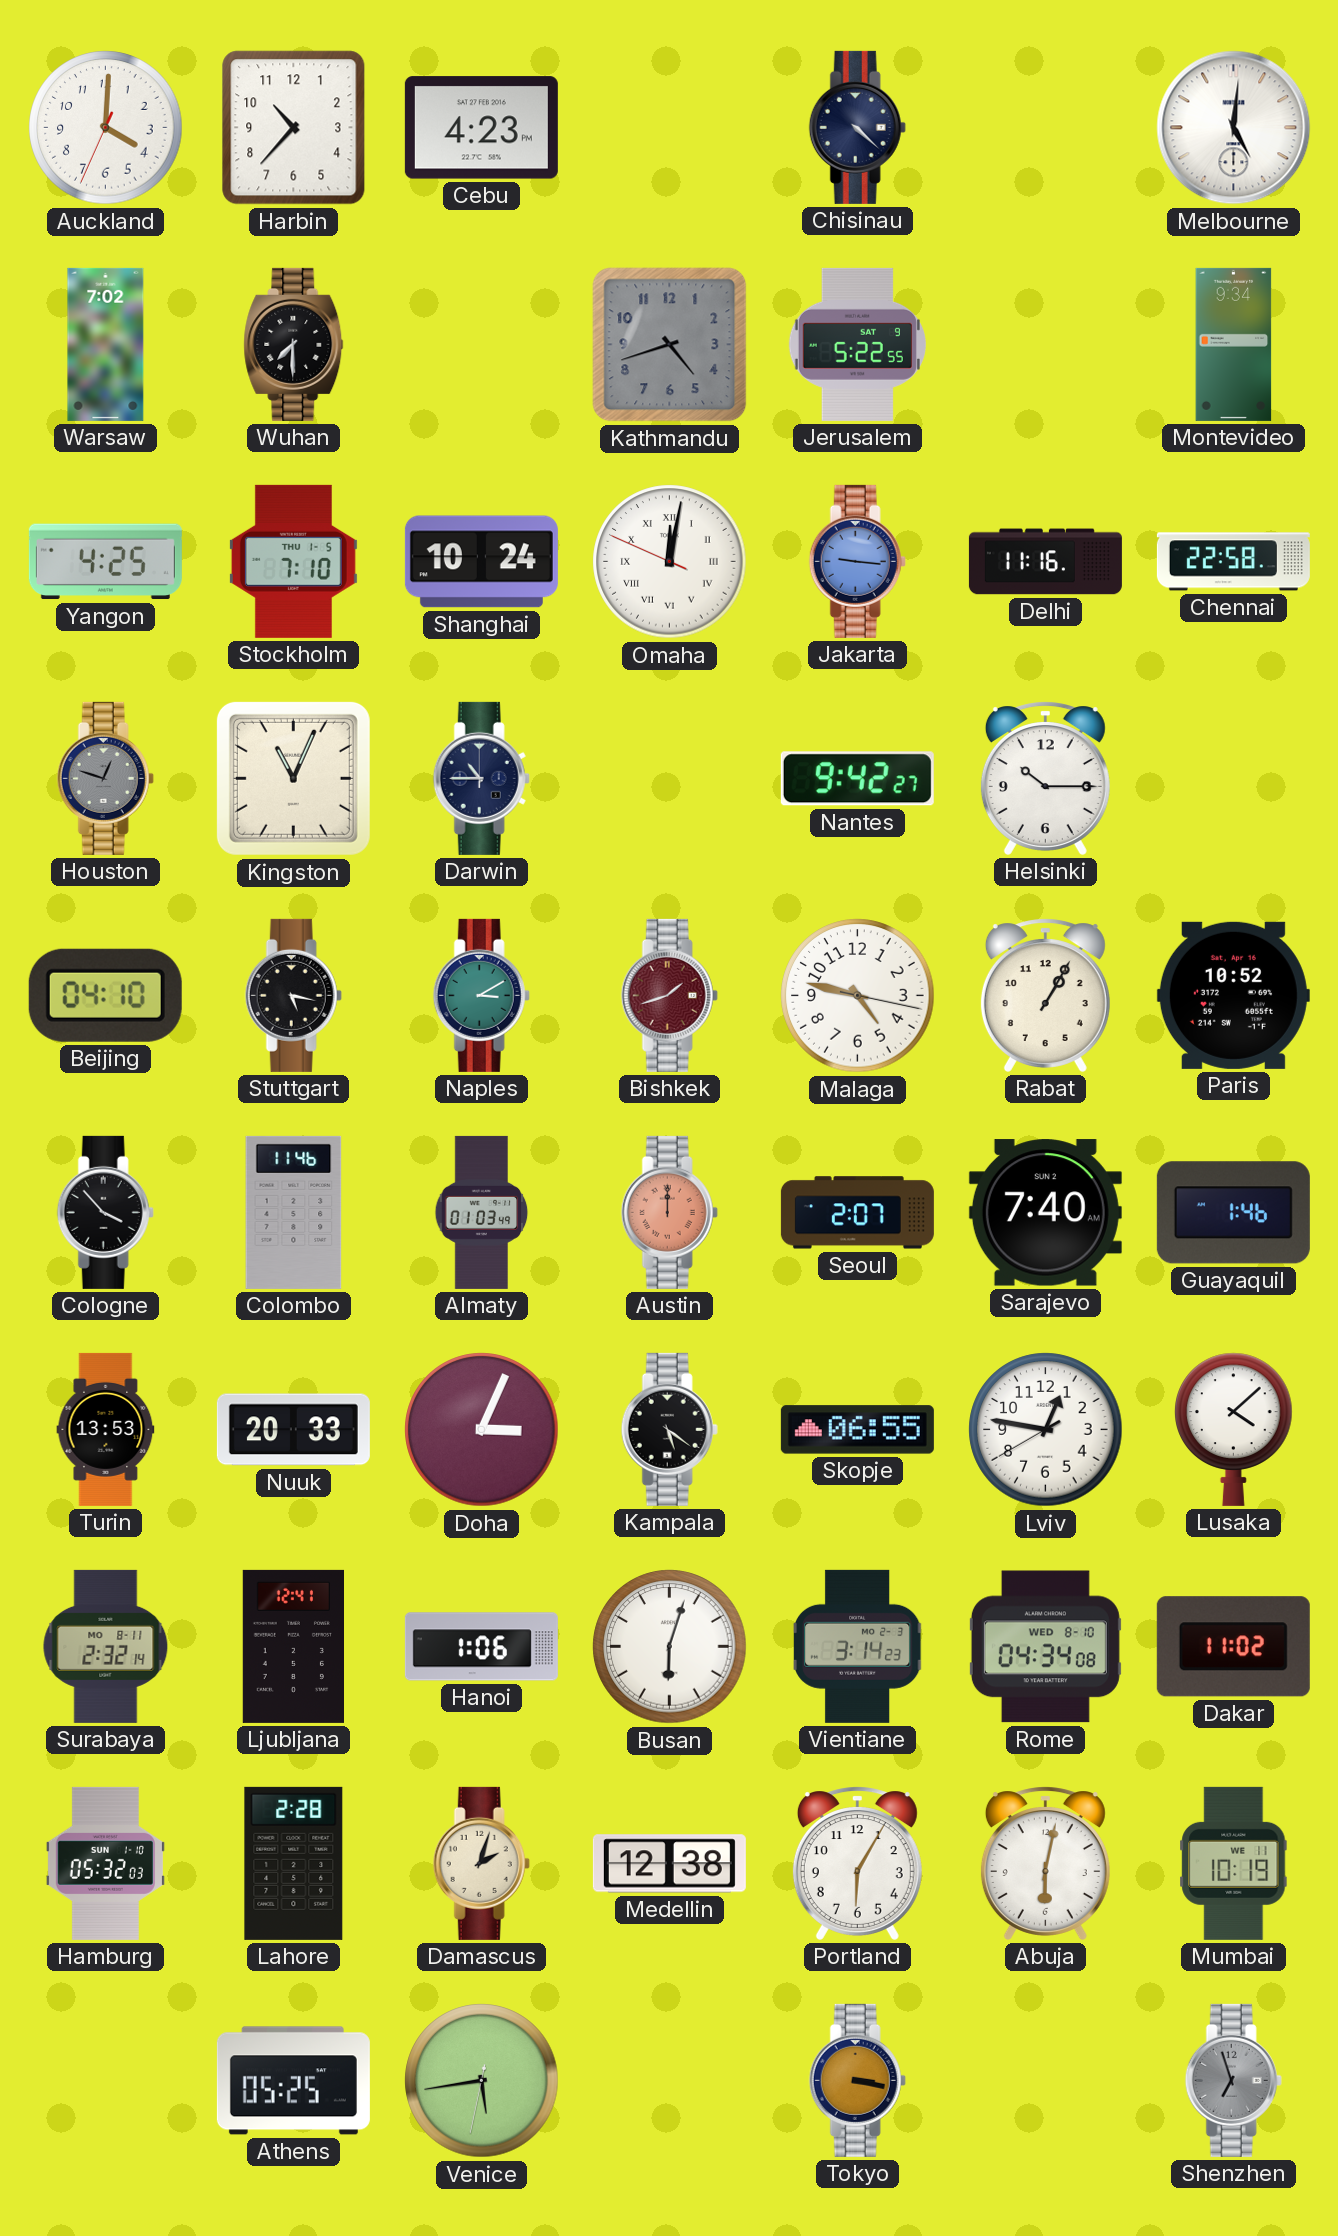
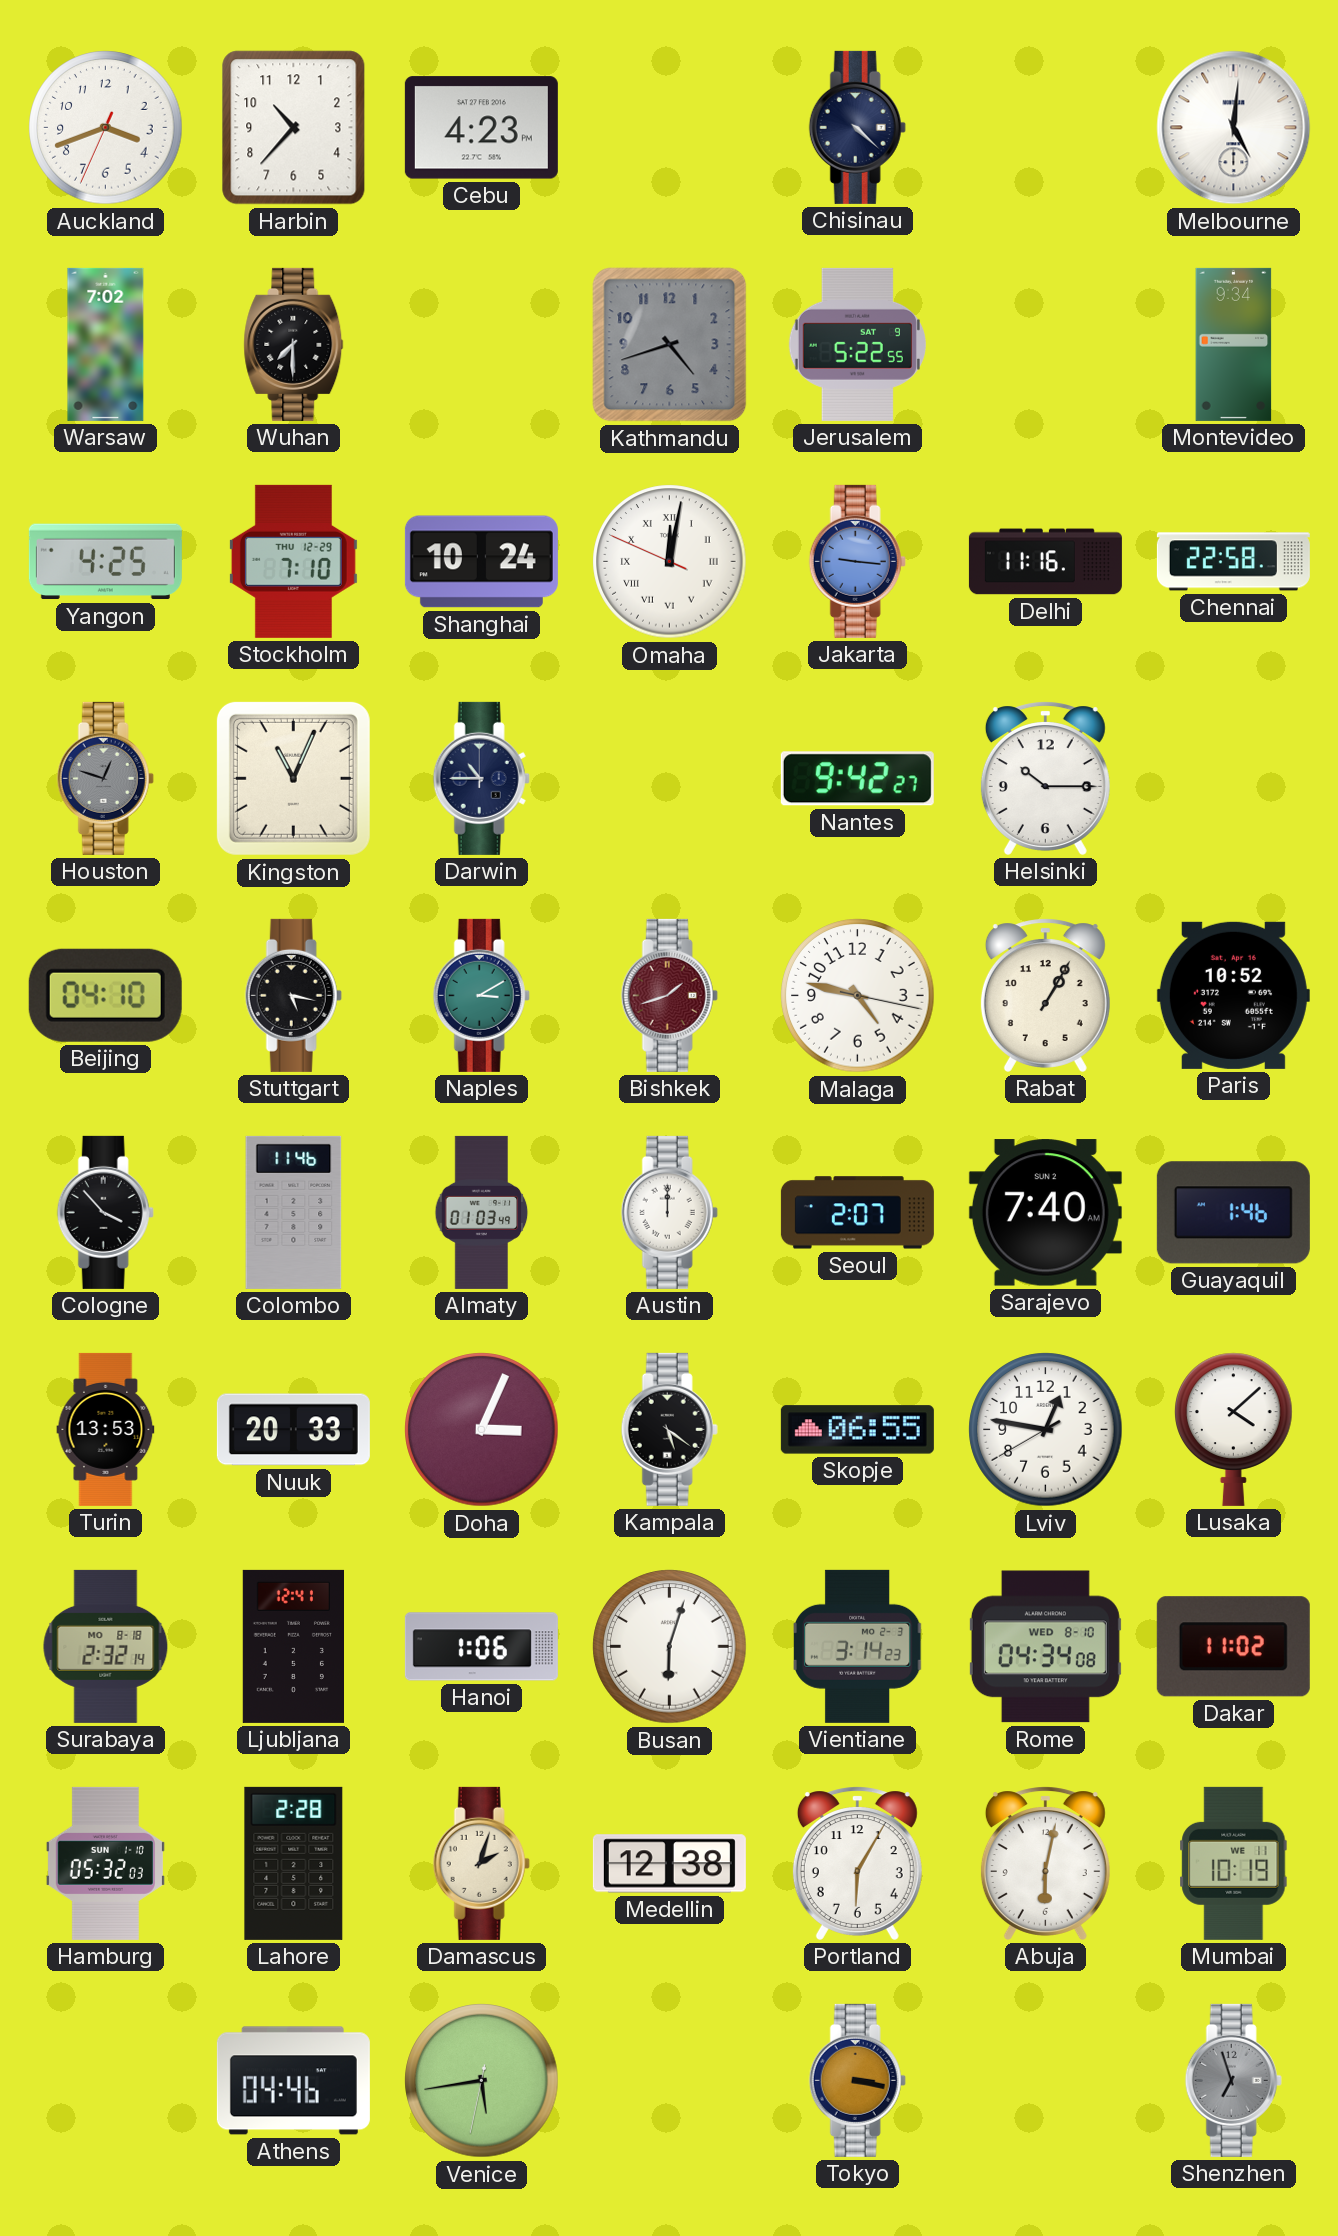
Auckland: 4:00 -> 3:41
Stockholm date: THU 1-5 -> THU 12-29
Austin dial: salmon -> white
Surabaya date: MO 8-11 -> MO 8-18
Athens: 05:25 -> 04:46
